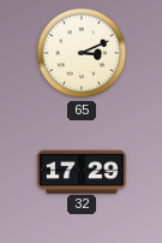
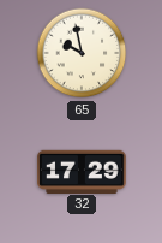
65: 3:11 -> 9:58
